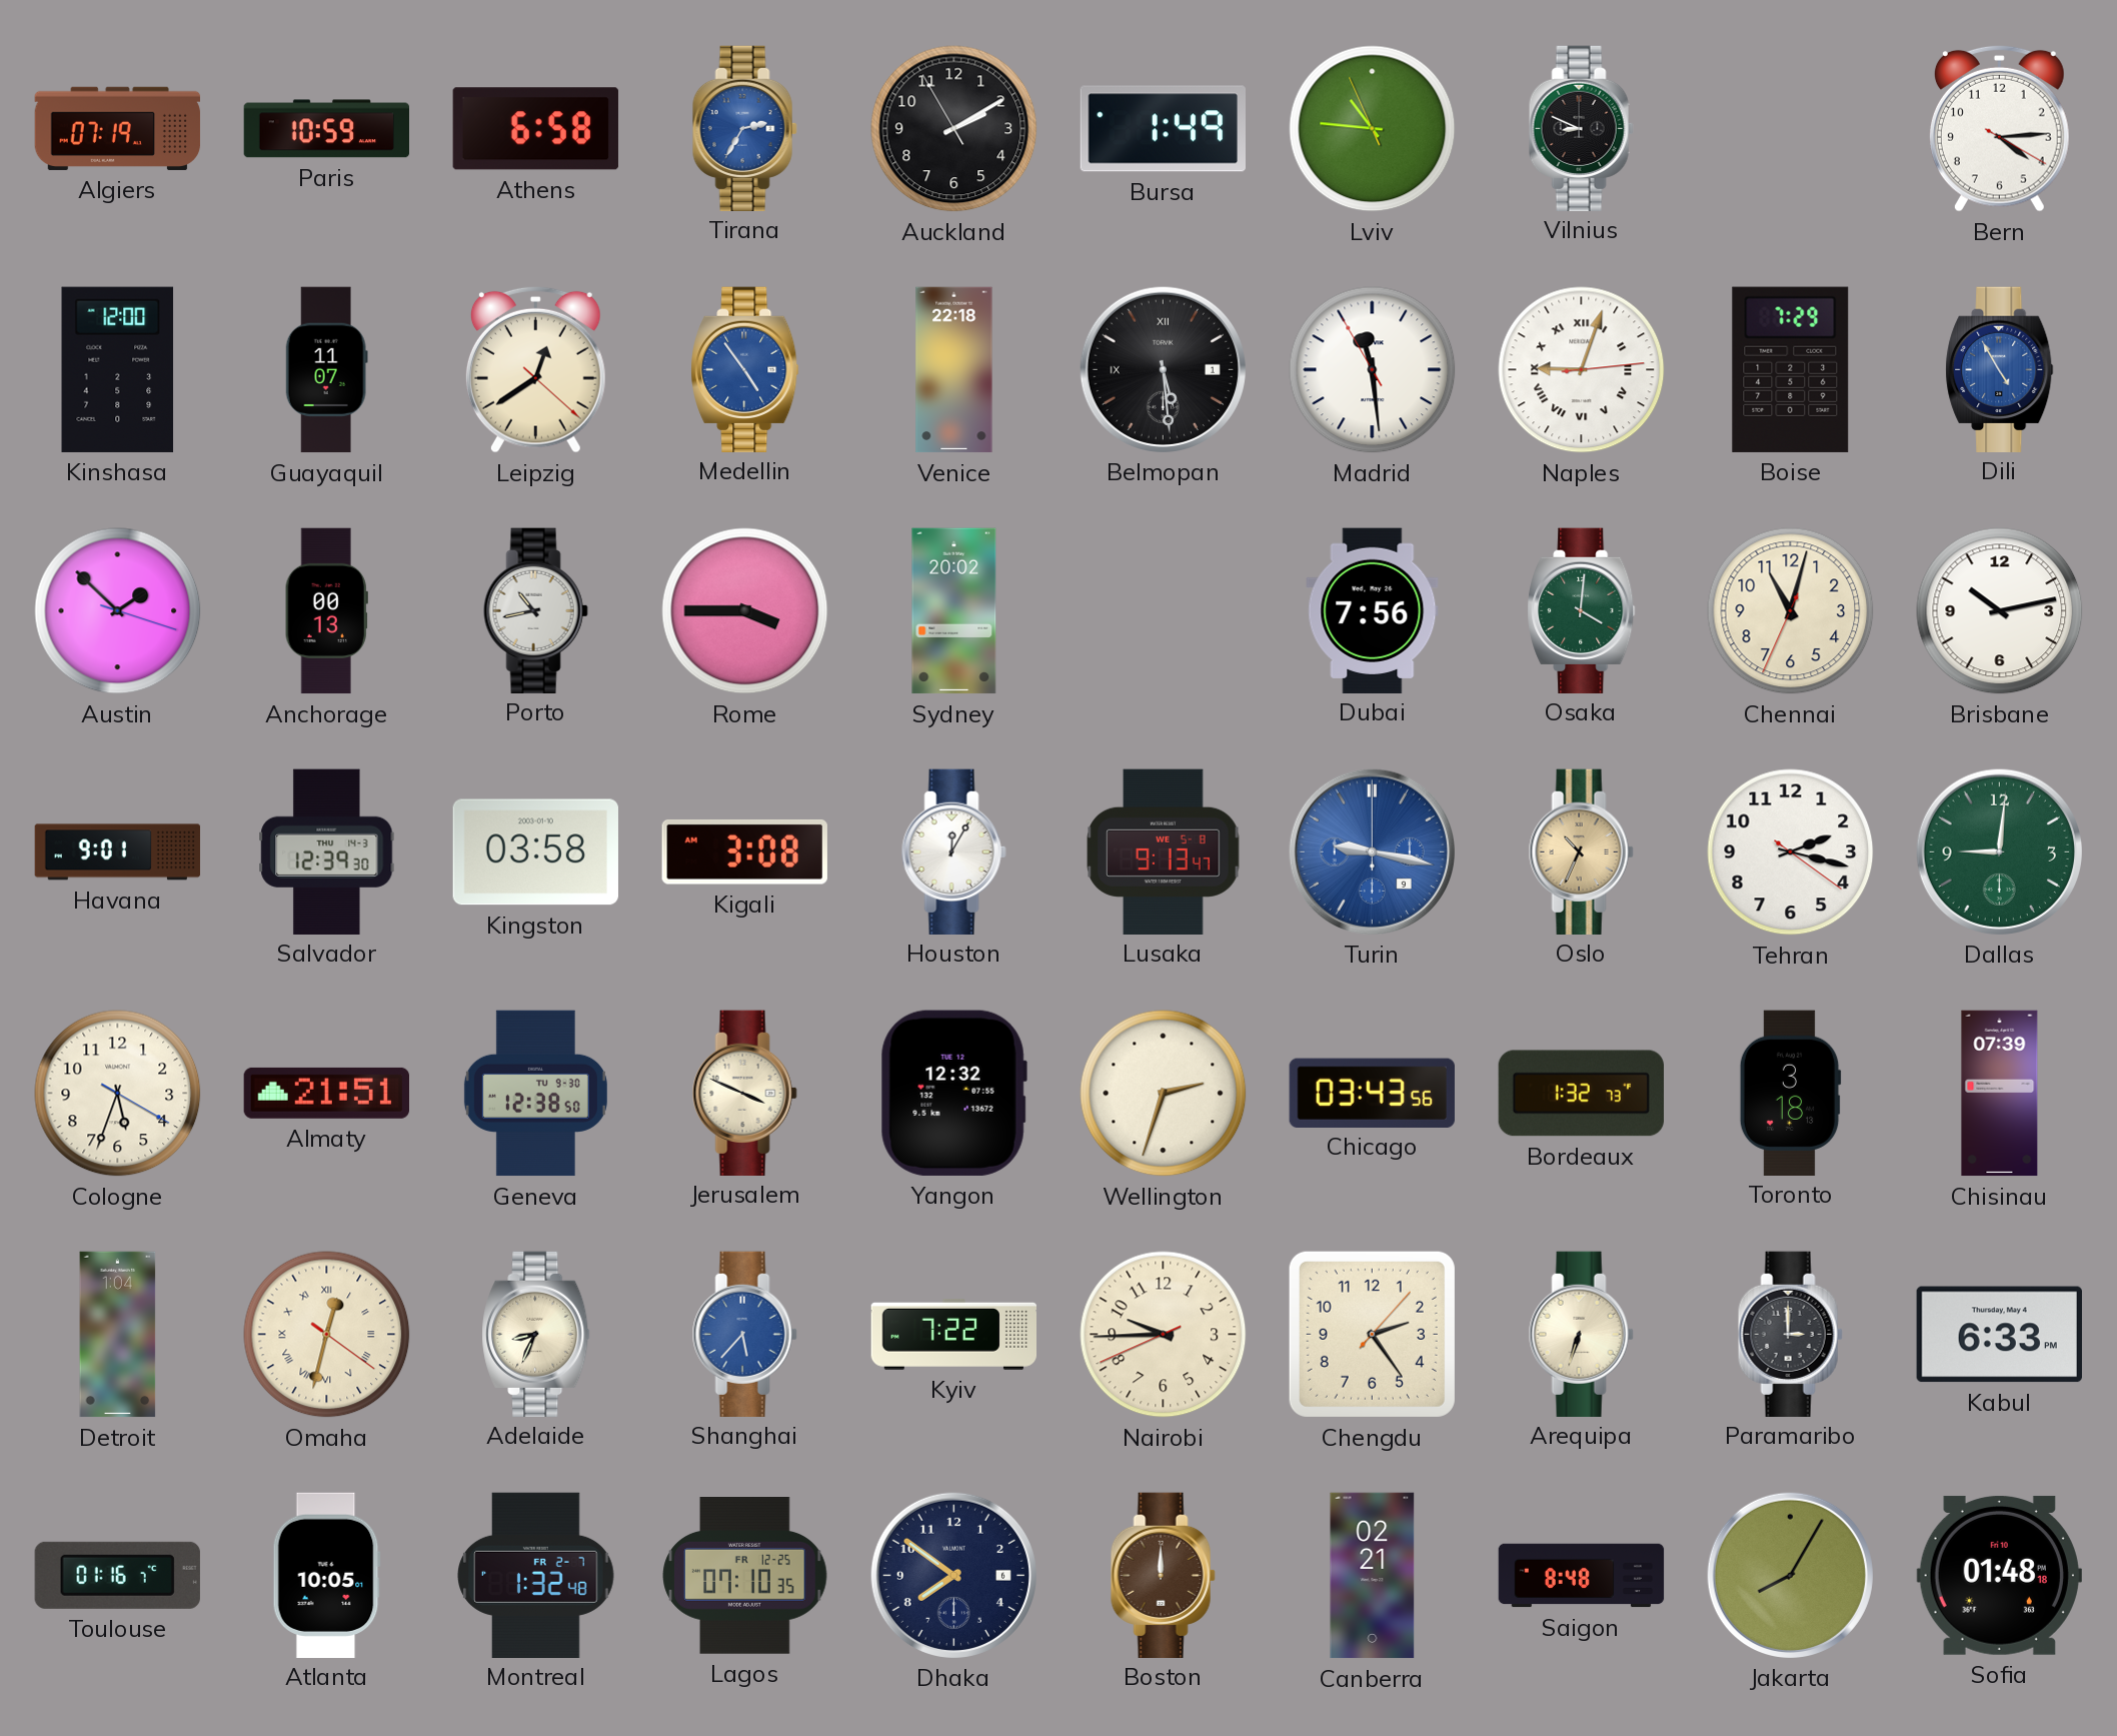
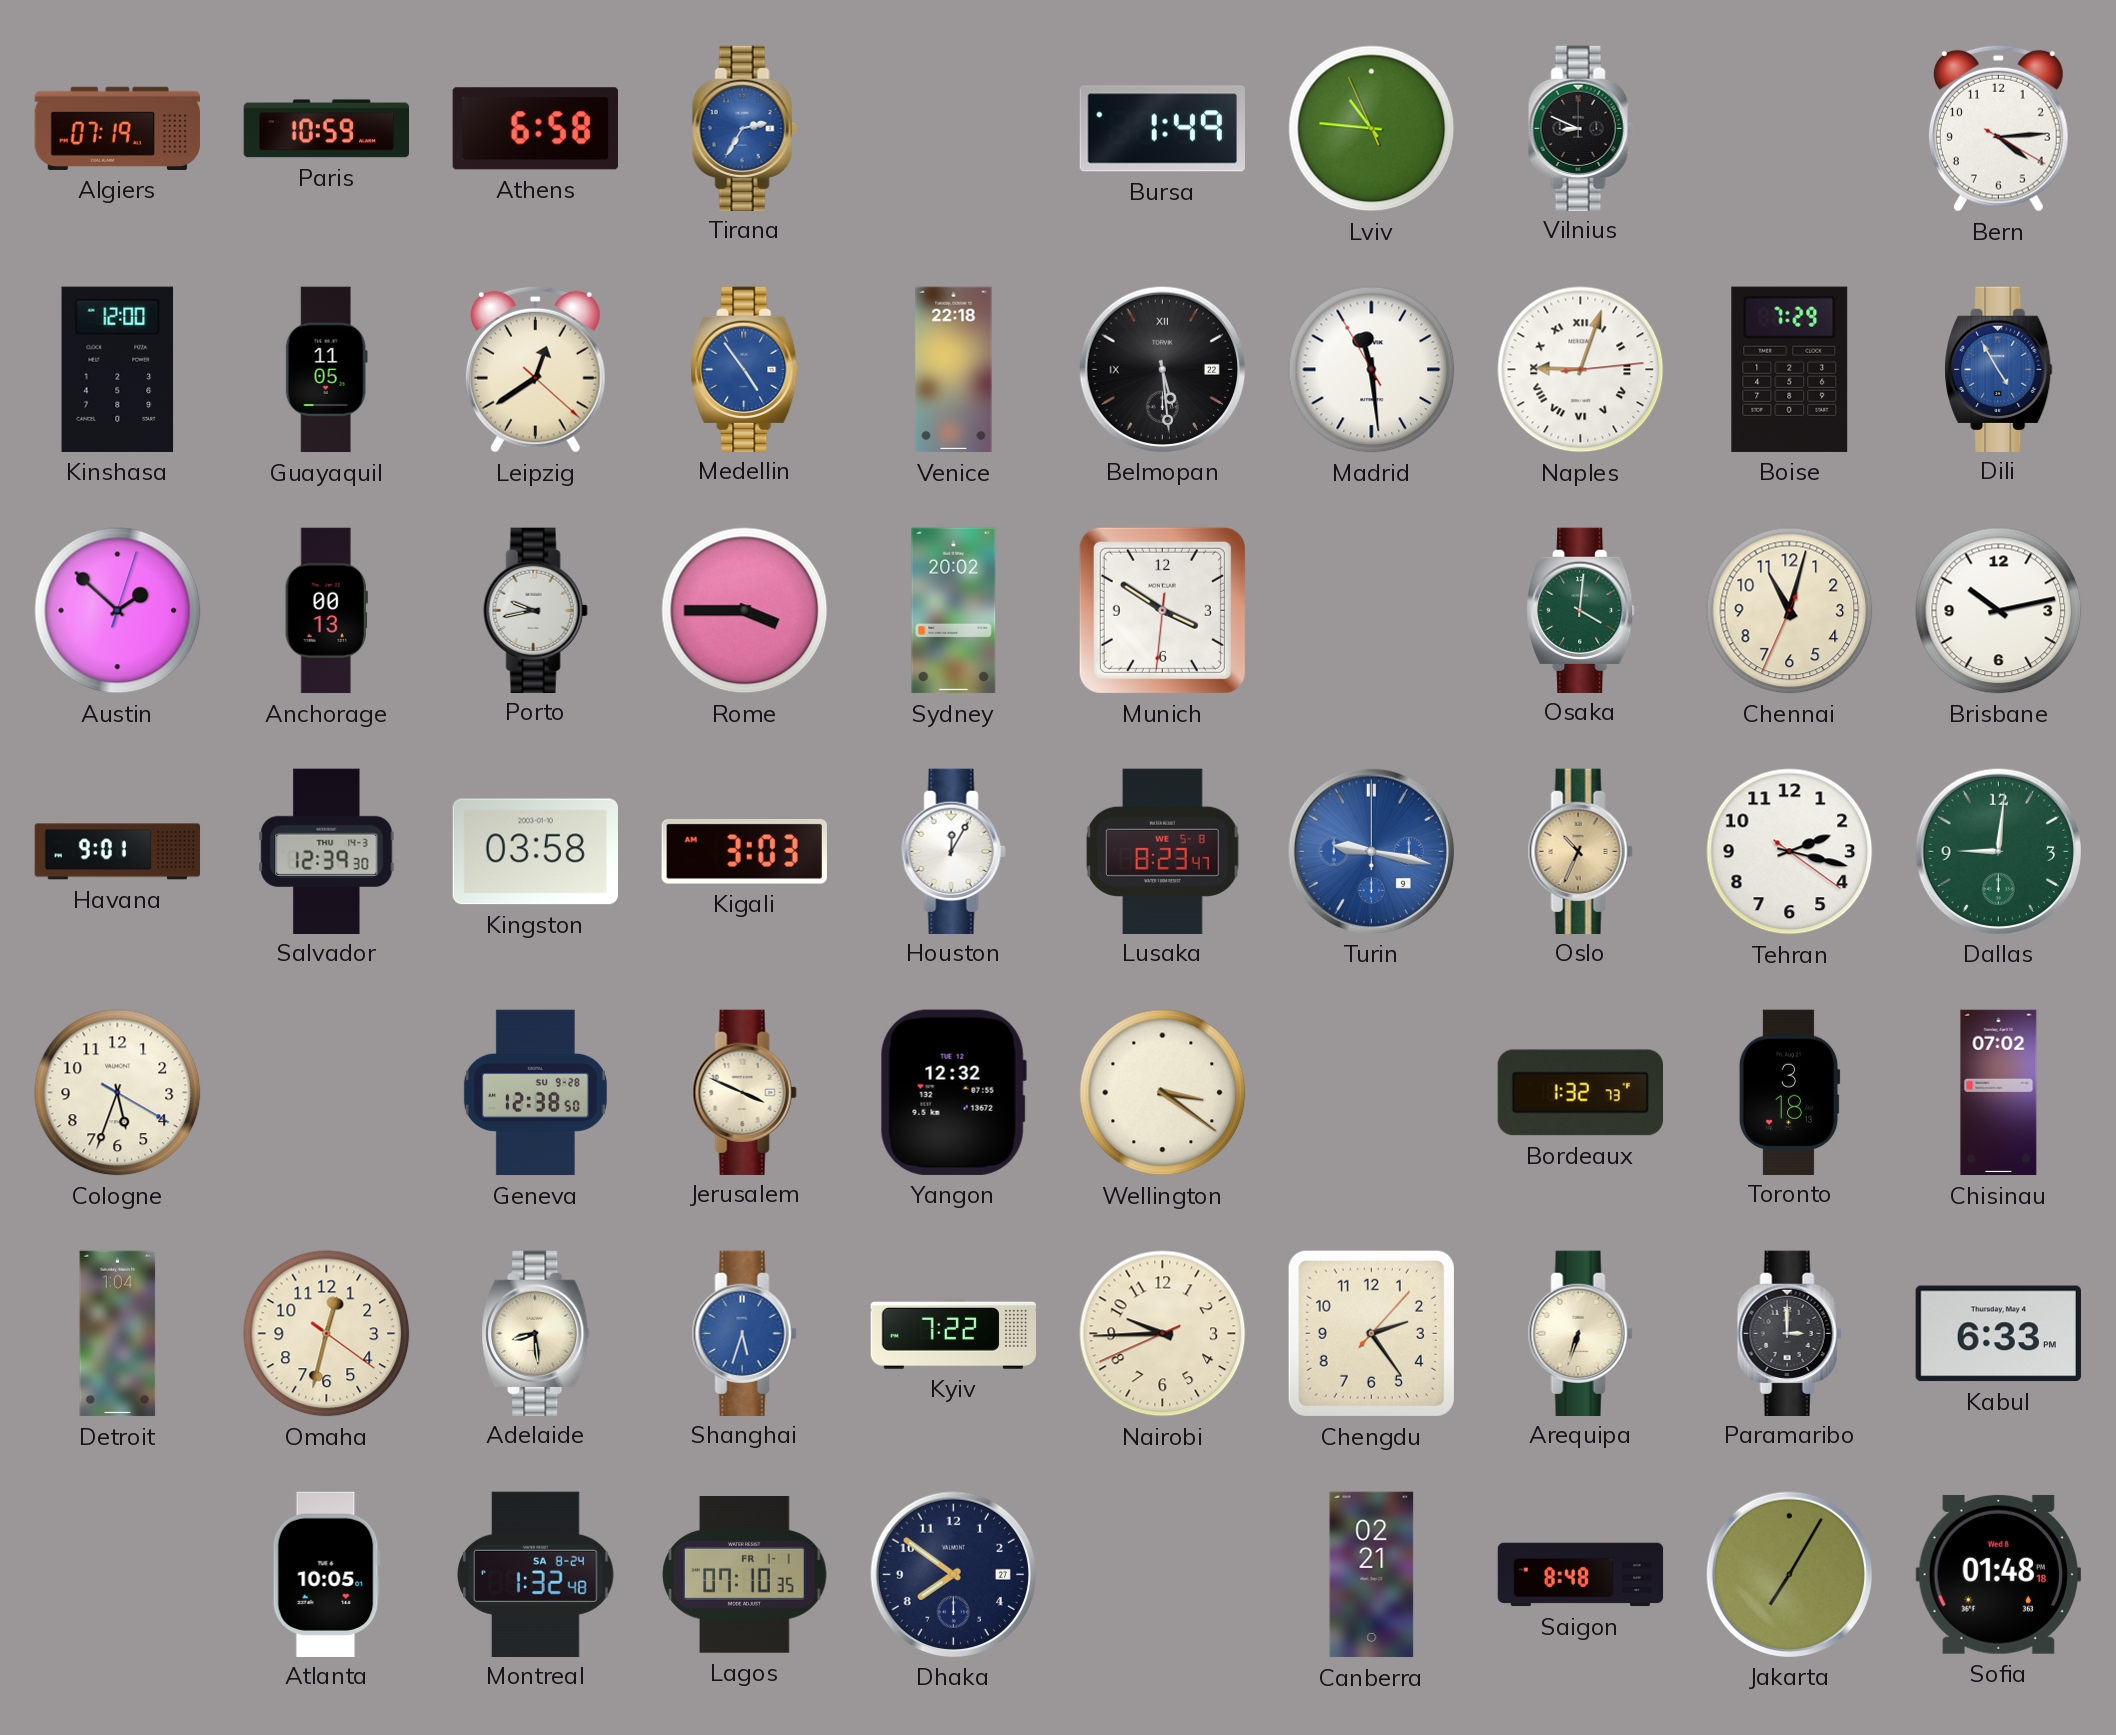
Auckland: 2:09 -> none
Guayaquil: 11:07 -> 11:05
Belmopan date: 1 -> 22
Austin: 1:52:18 -> 1:52:03
Porto: 10:43 -> 9:43
Munich: none -> 3:50
Dubai: 7:56 -> none
Kigali: 3:08 -> 3:03
Lusaka: 9:13 -> 8:23
Almaty: 21:51 -> none
Geneva date: TU 9-30 -> SU 9-28
Wellington: 2:33 -> 3:21
Chicago: 03:43 -> none
Chisinau: 07:39 -> 07:02
Omaha numerals: Roman -> Arabic
Adelaide: 8:34 -> 8:29
Shanghai: 5:37 -> 5:33
Toulouse: 01:16 -> none
Montreal date: FR 2-7 -> SA 8-24
Lagos date: FR 12-25 -> FR 1-1
Dhaka date: 6 -> 27
Boston: 12:00 -> none
Jakarta: 8:05 -> 7:05
Sofia date: Fri 10 -> Wed 8
